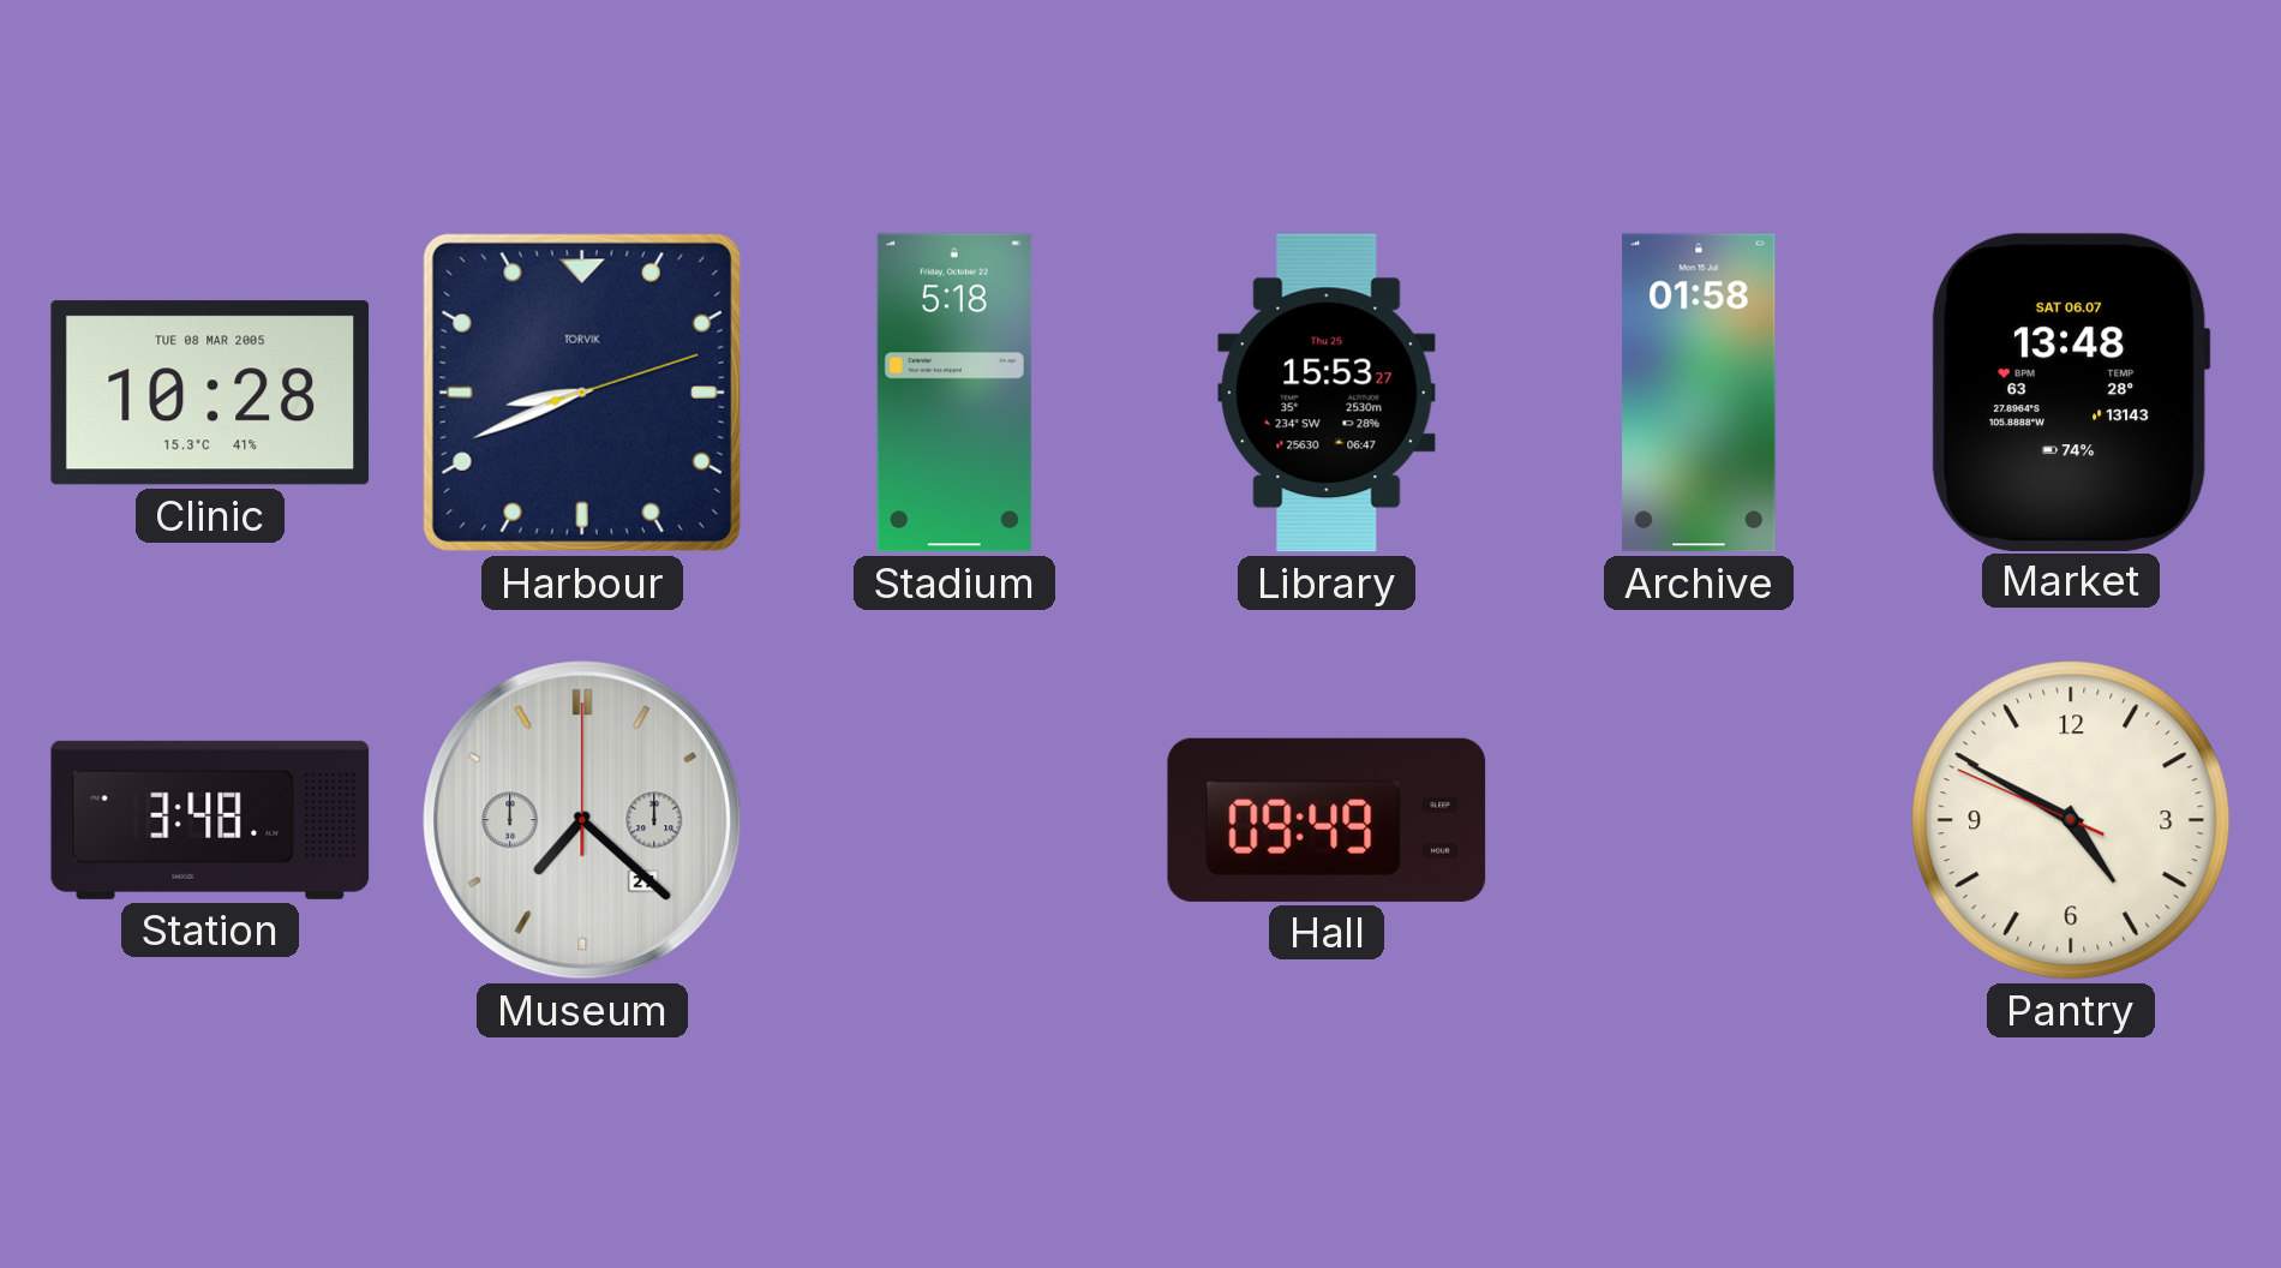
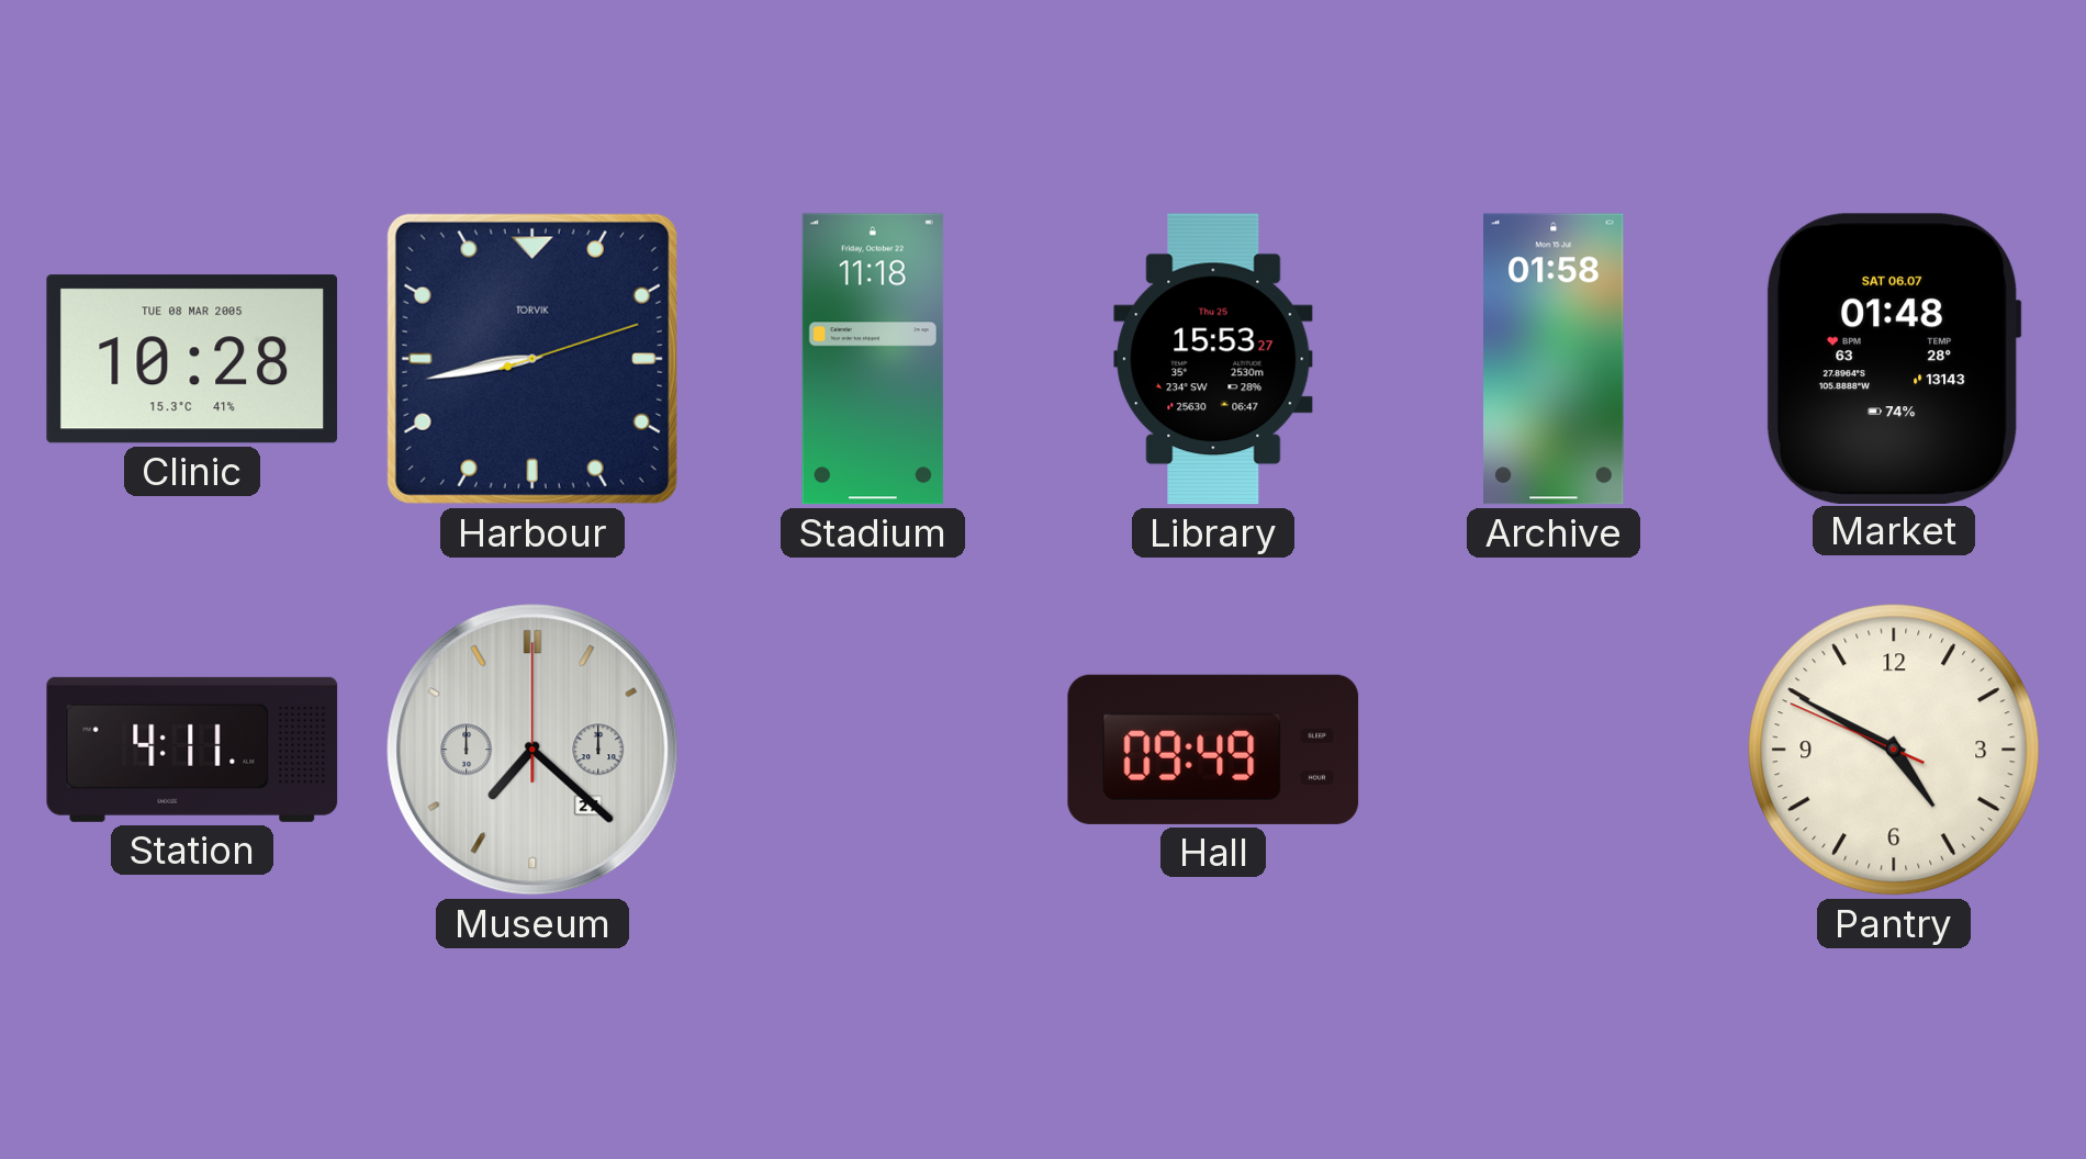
Harbour: 8:41 -> 8:43
Stadium: 5:18 -> 11:18
Market: 13:48 -> 01:48
Station: 3:48 -> 4:11
